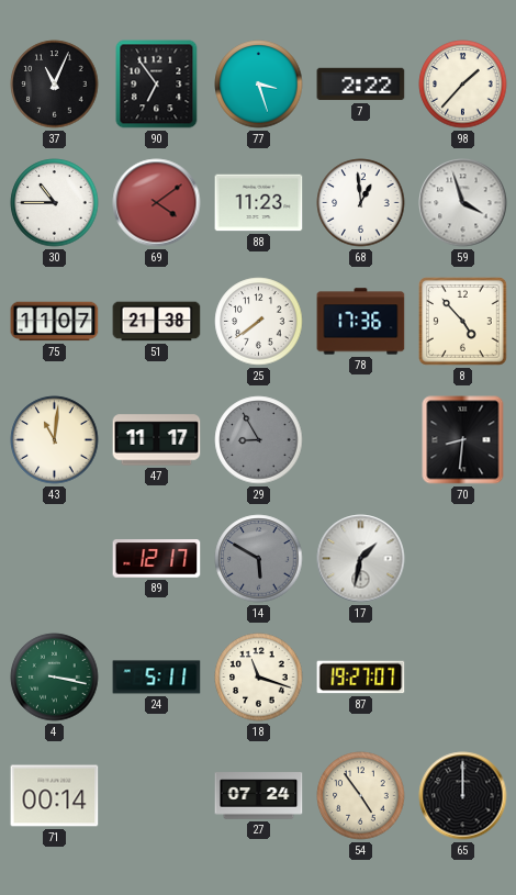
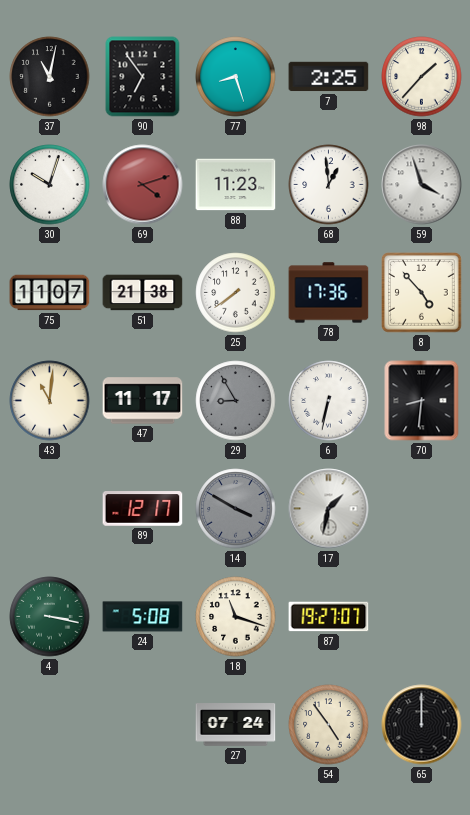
37: 11:04 -> 11:02
77: 3:27 -> 8:27
7: 2:22 -> 2:25
30: 10:45 -> 10:03
69: 4:09 -> 4:12
6: none -> 6:32
14: 5:50 -> 3:50
24: 5:11 -> 5:08
71: 00:14 -> none
